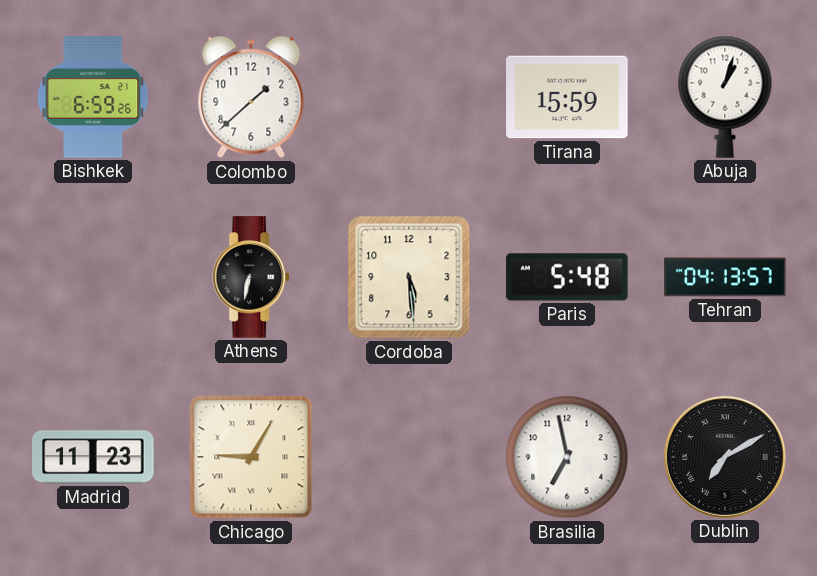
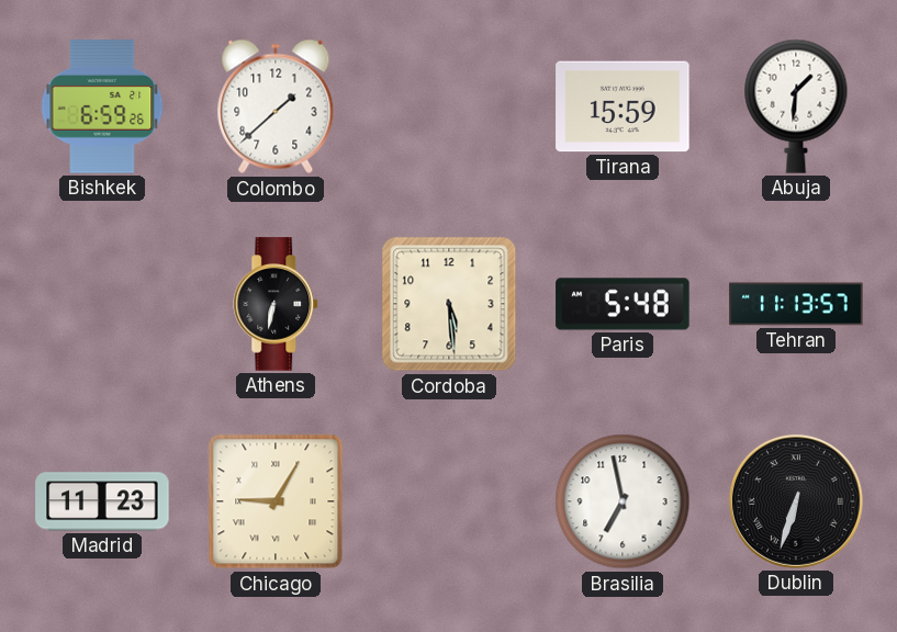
Abuja: 1:03 -> 1:31
Tehran: 04:13 -> 11:13
Dublin: 7:10 -> 6:33
